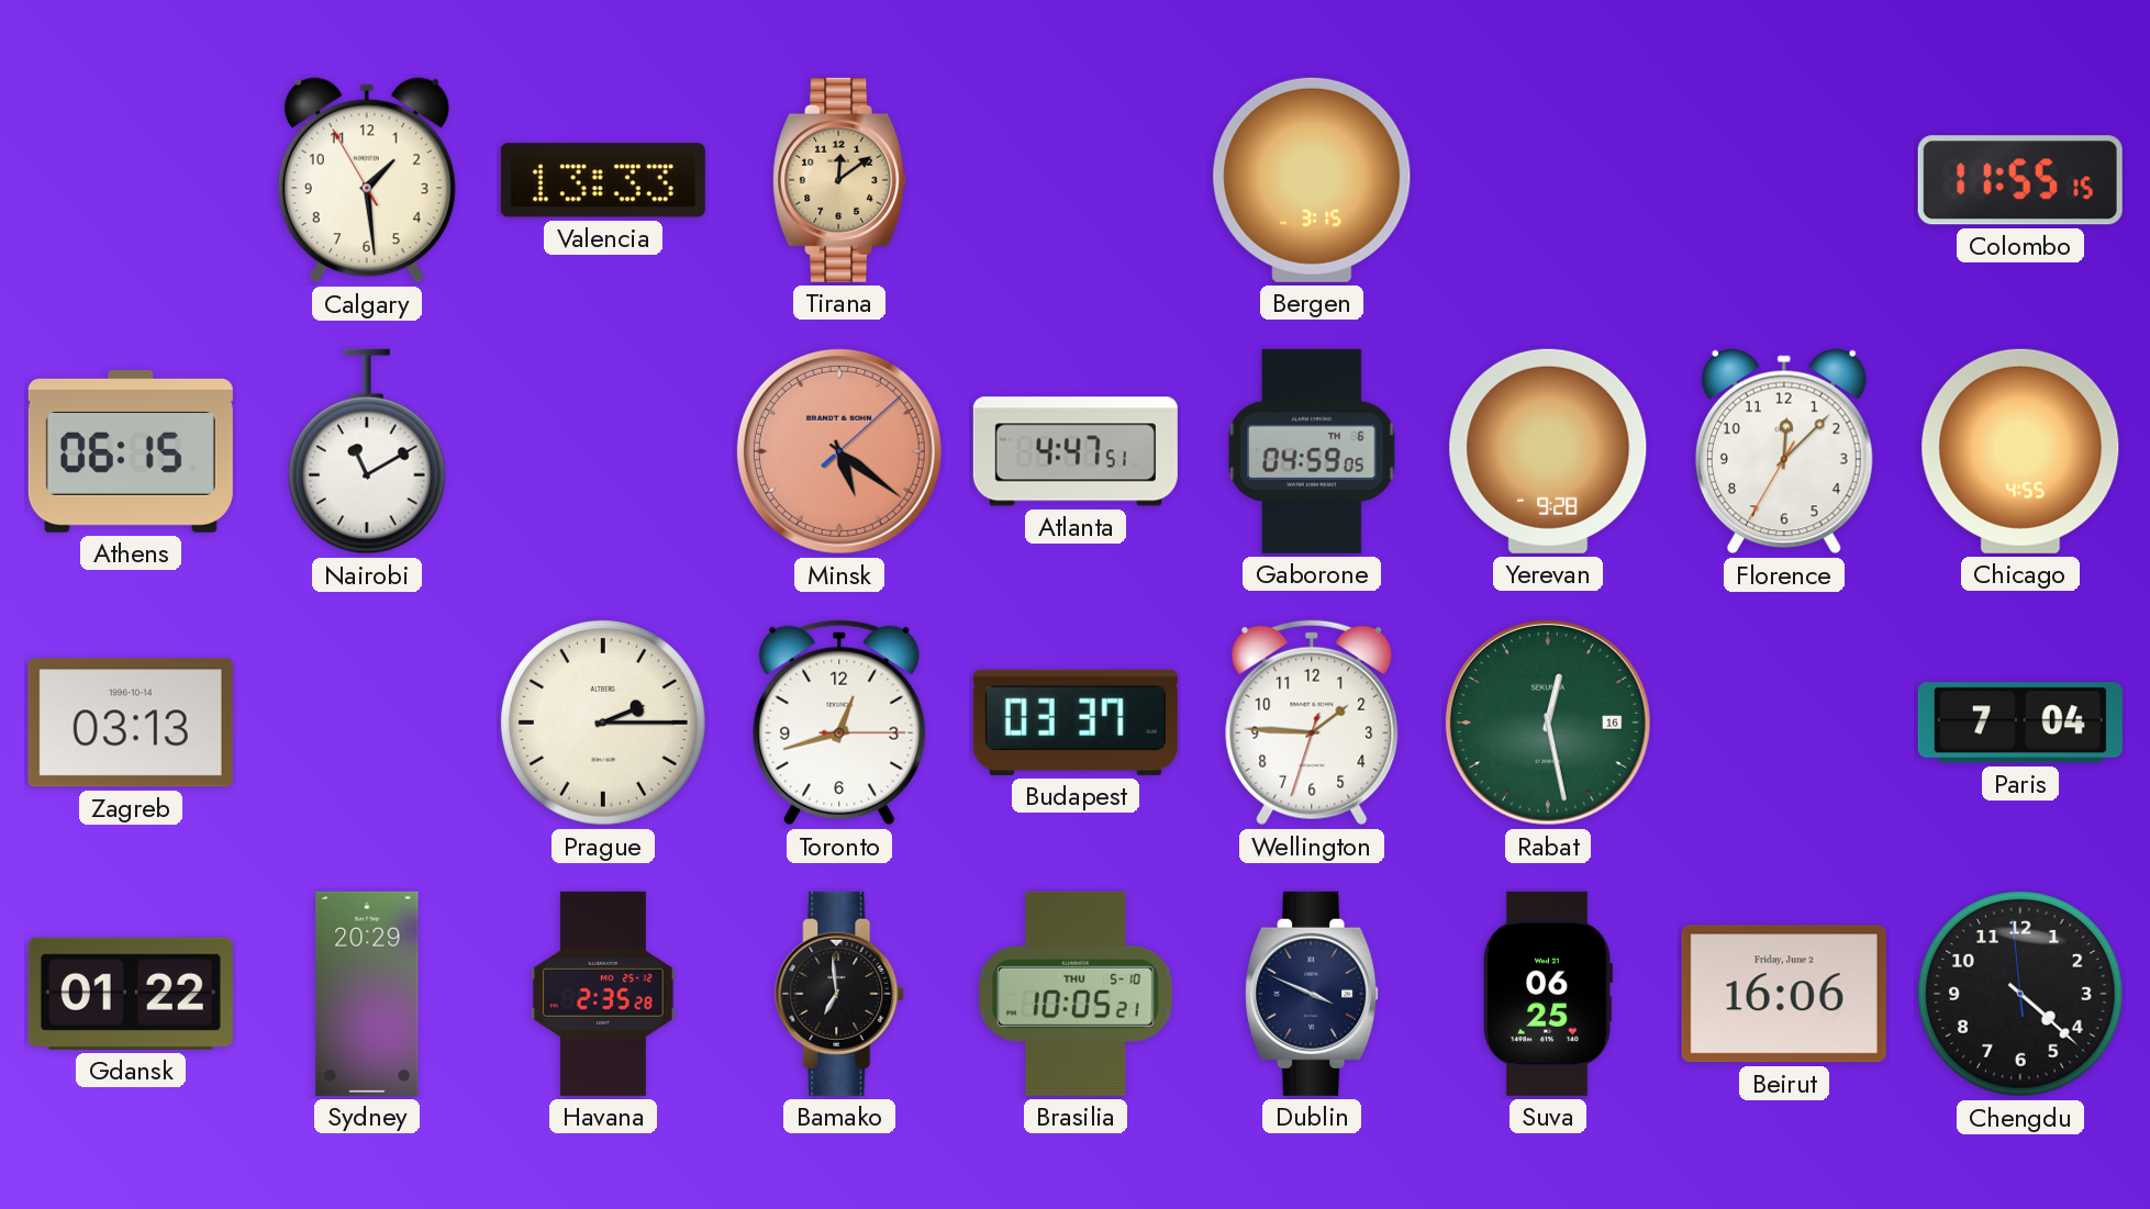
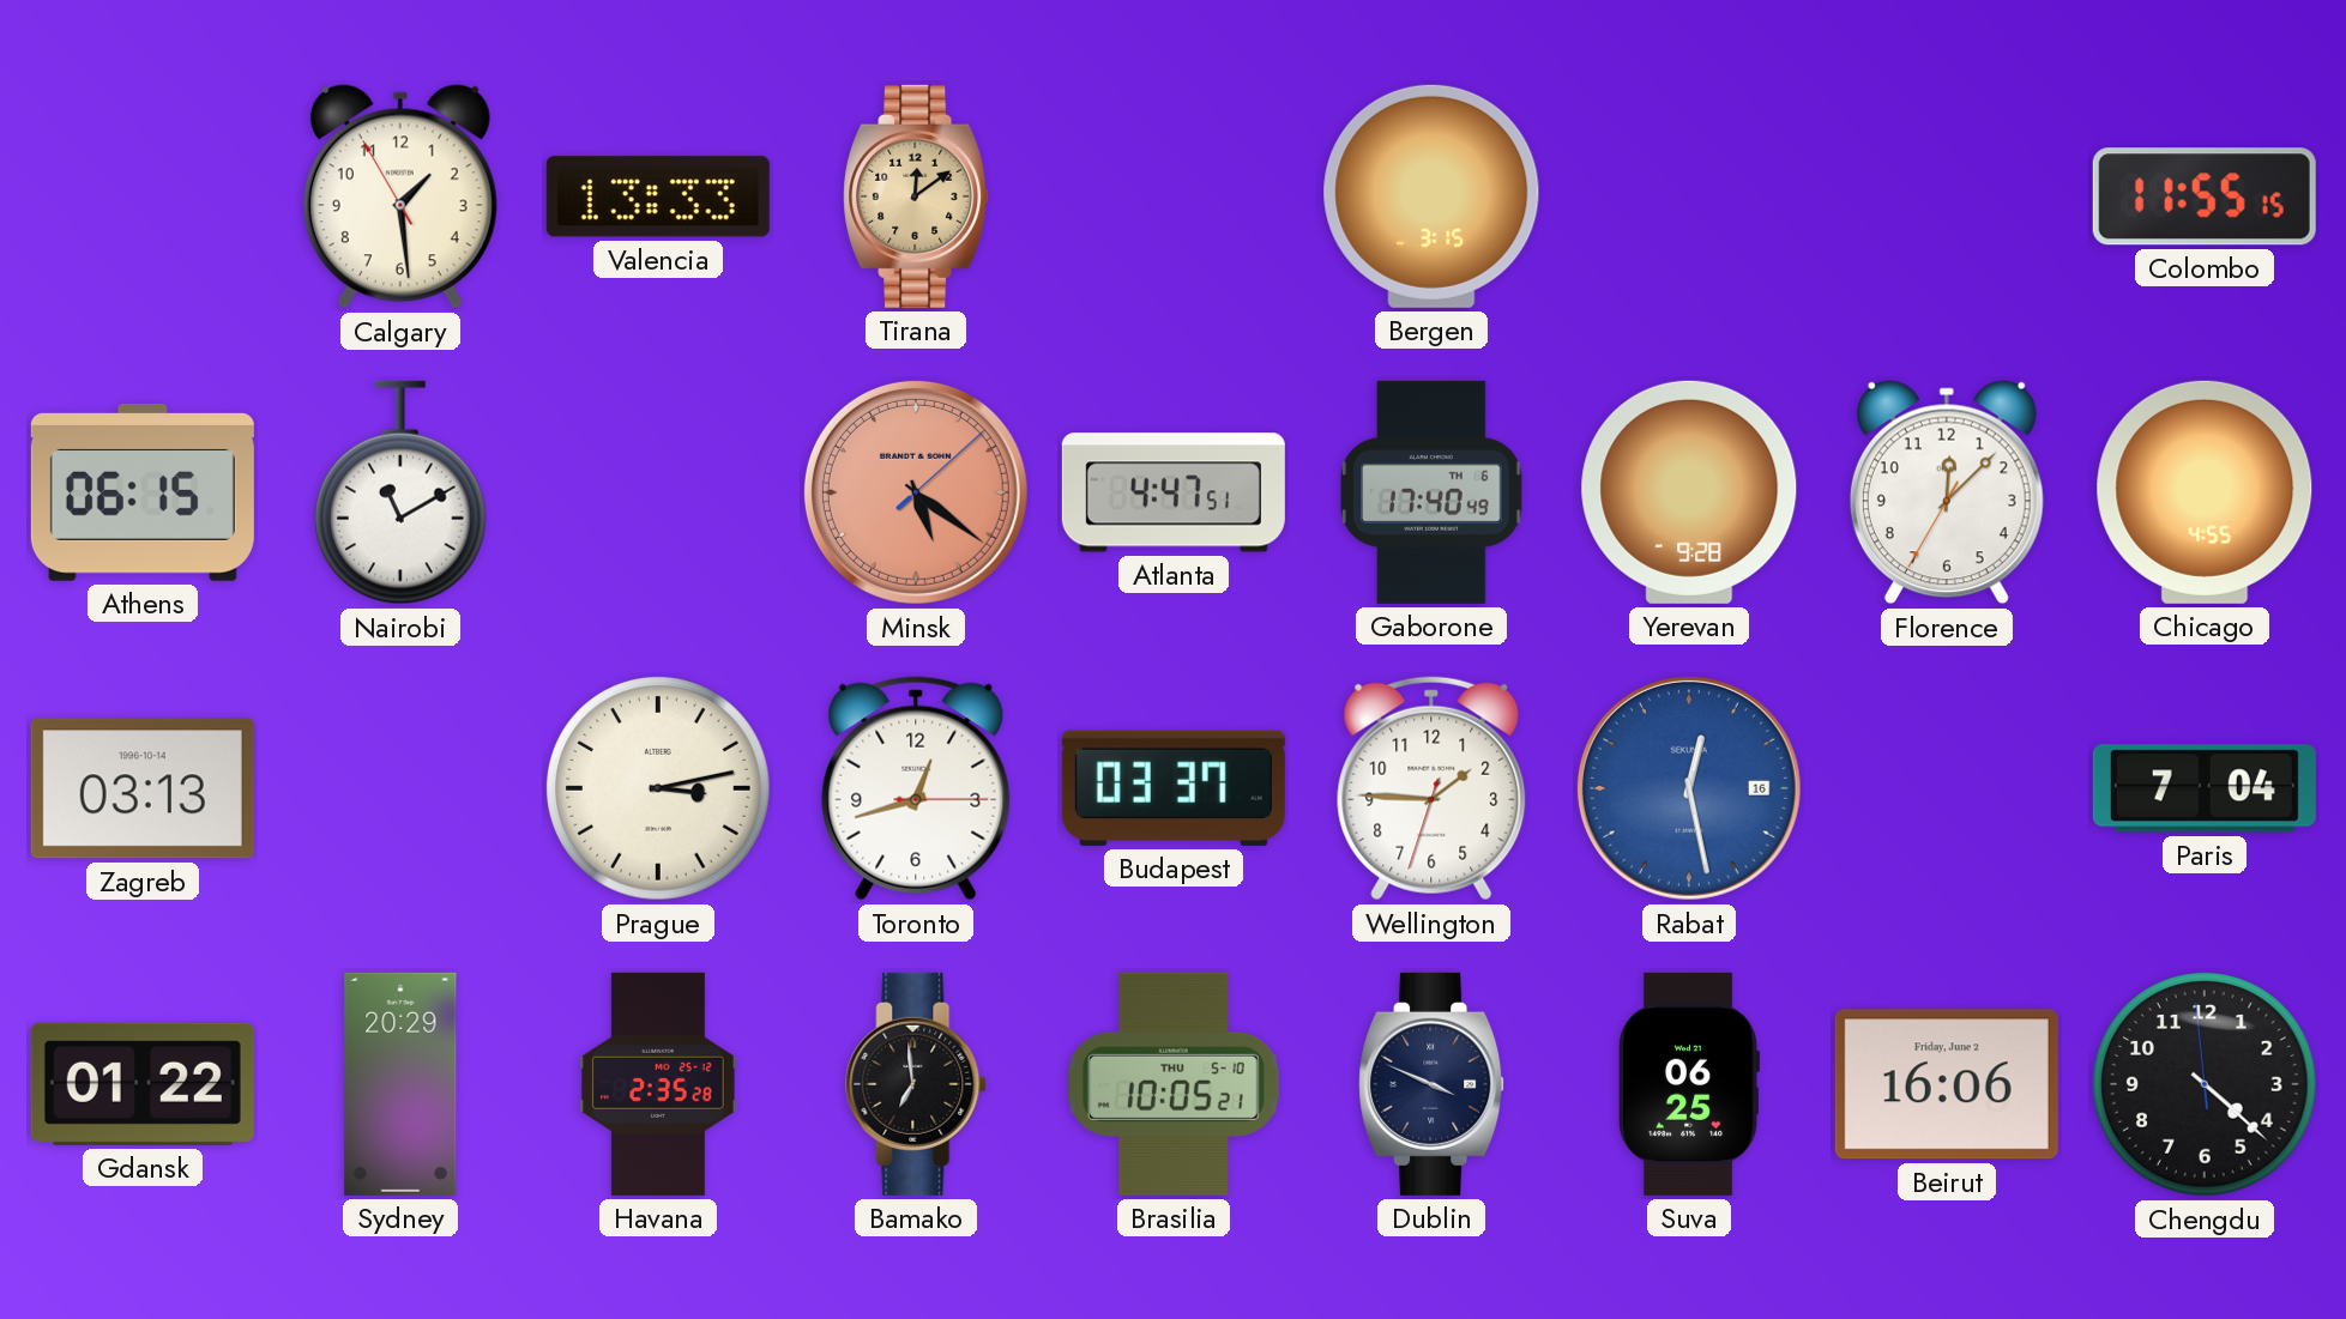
Gaborone: 04:59 -> 17:40
Prague: 2:15 -> 3:13
Rabat dial: green -> blue
